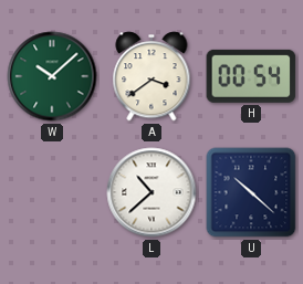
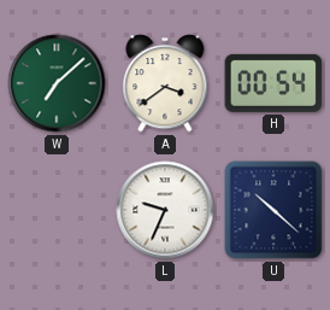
W: 10:08 -> 7:08
L: 10:38 -> 9:34
